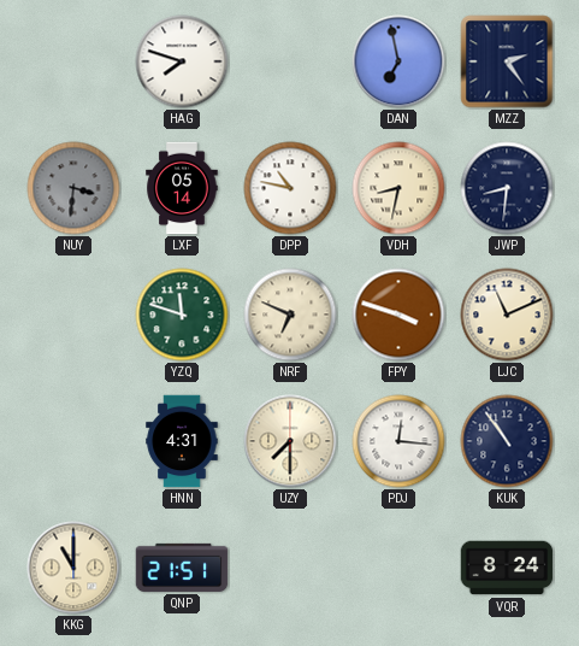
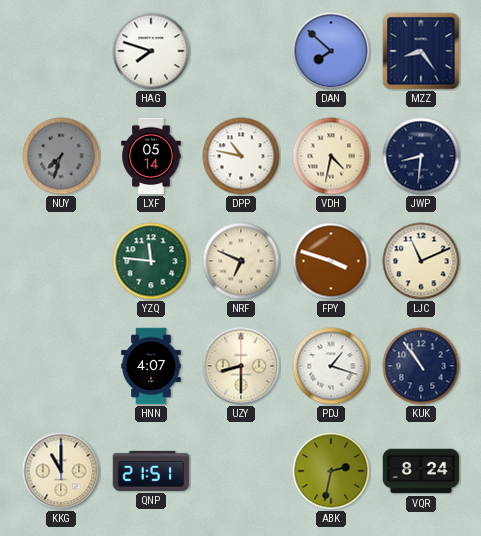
DAN: 6:58 -> 7:52
MZZ: 2:24 -> 8:24
NUY: 3:31 -> 7:33
VDH: 8:32 -> 4:32
YZQ: 11:48 -> 11:46
HNN: 4:31 -> 4:07
UZY: 7:30 -> 8:30
PDJ: 12:16 -> 1:18
ABK: none -> 2:32
